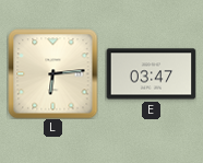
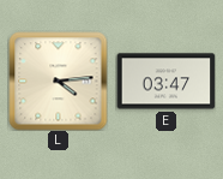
L: 6:14 -> 4:14
